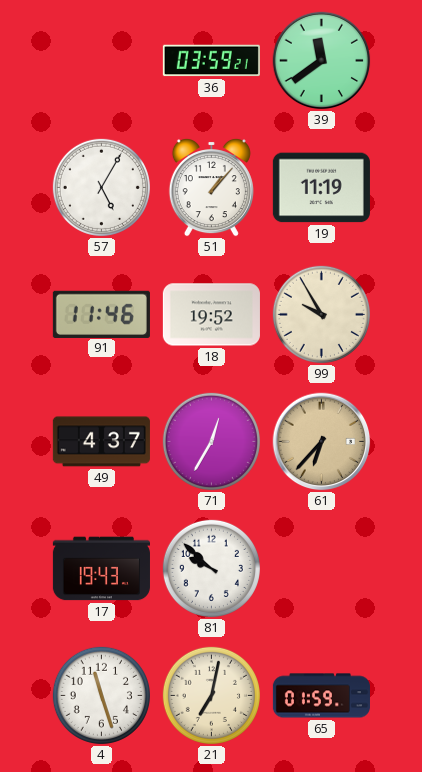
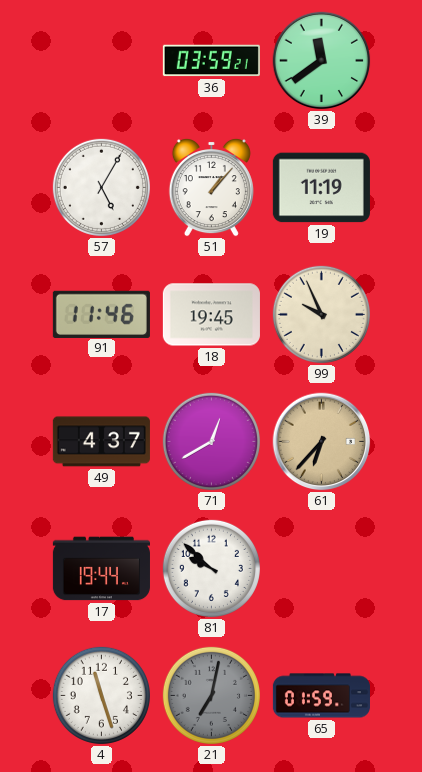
18: 19:52 -> 19:45
99: 9:55 -> 9:56
71: 12:35 -> 12:40
17: 19:43 -> 19:44
21 dial: cream -> grey
